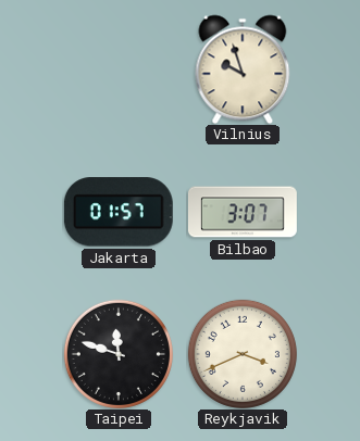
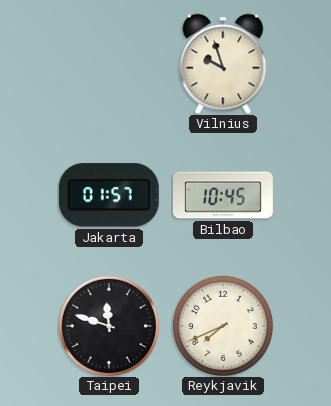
Bilbao: 3:07 -> 10:45
Reykjavik: 3:41 -> 7:41
